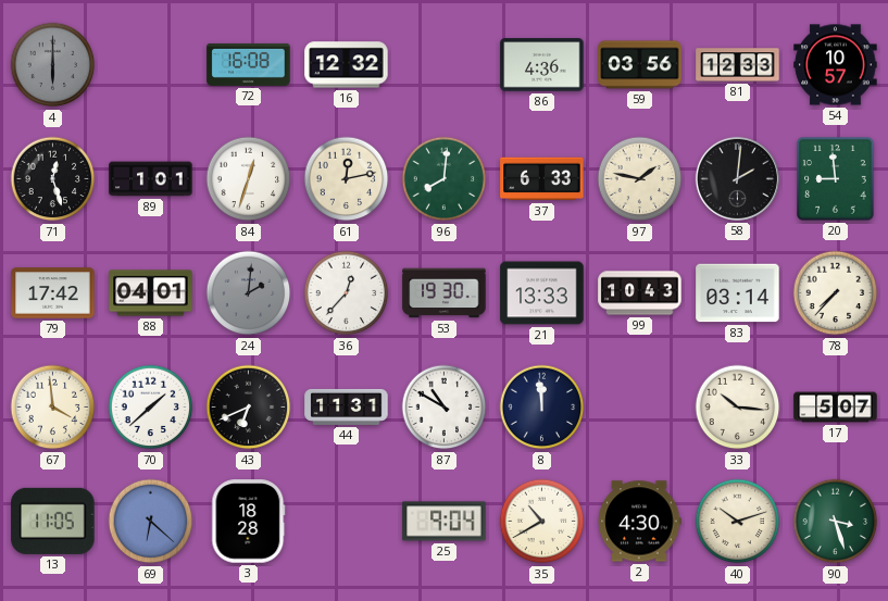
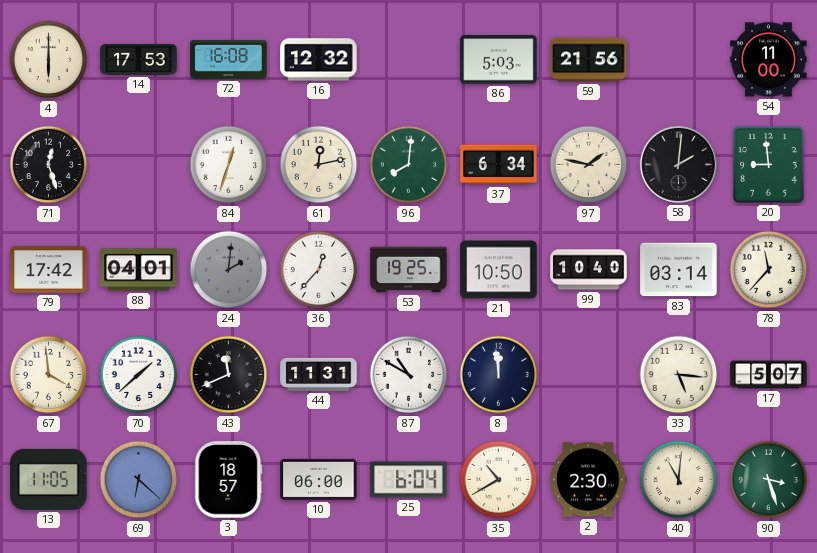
4 dial: grey -> cream
14: none -> 17:53
86: 4:36 -> 5:03
59: 03:56 -> 21:56
81: 12:33 -> none
54: 10:57 -> 11:00
89: 1:01 -> none
37: 6:33 -> 6:34
53: 19:30 -> 19:25
21: 13:33 -> 10:50
99: 10:43 -> 10:40
78: 7:37 -> 11:37
43: 6:41 -> 11:41
33: 10:16 -> 5:16
3: 18:28 -> 18:57
10: none -> 06:00
25: 9:04 -> 6:04
2: 4:30 -> 2:30
40: 10:12 -> 11:01
